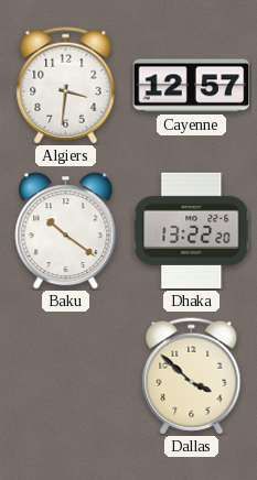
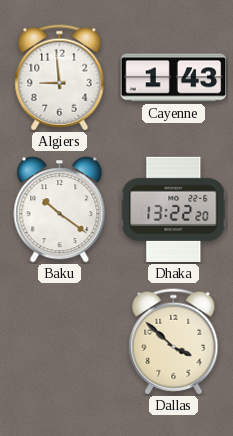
Algiers: 3:31 -> 8:59
Cayenne: 12:57 -> 1:43
